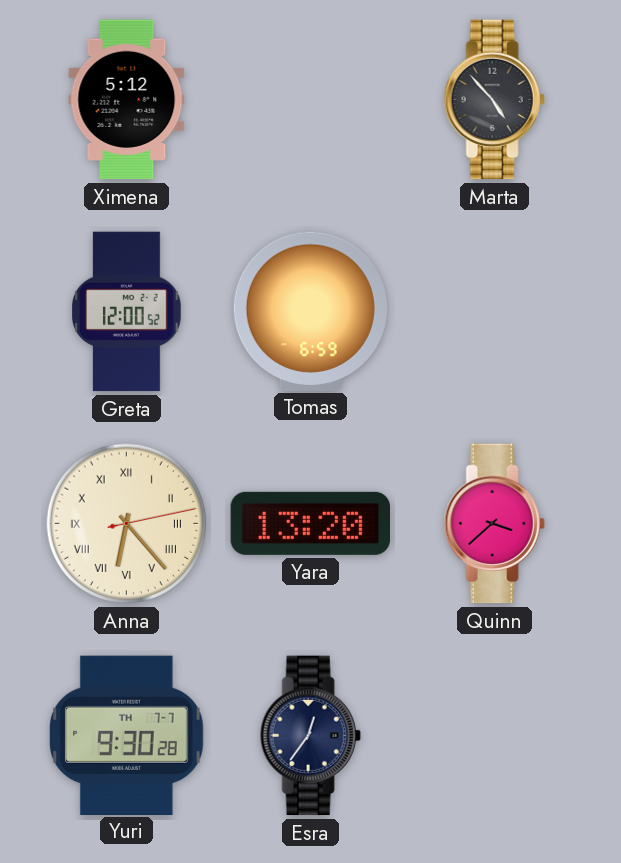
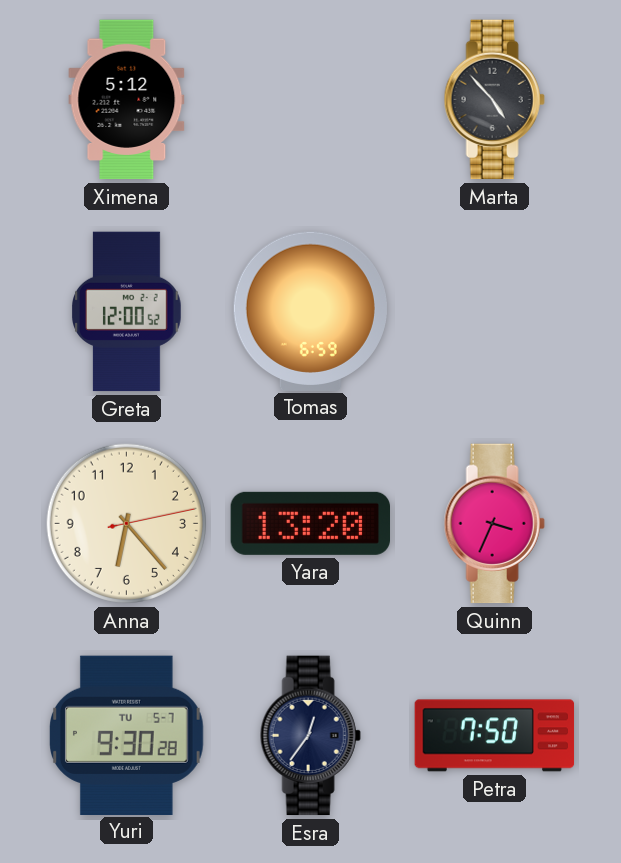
Anna numerals: Roman -> Arabic
Quinn: 3:38 -> 3:34
Yuri date: TH 7-7 -> TU 5-7
Petra: none -> 7:50
